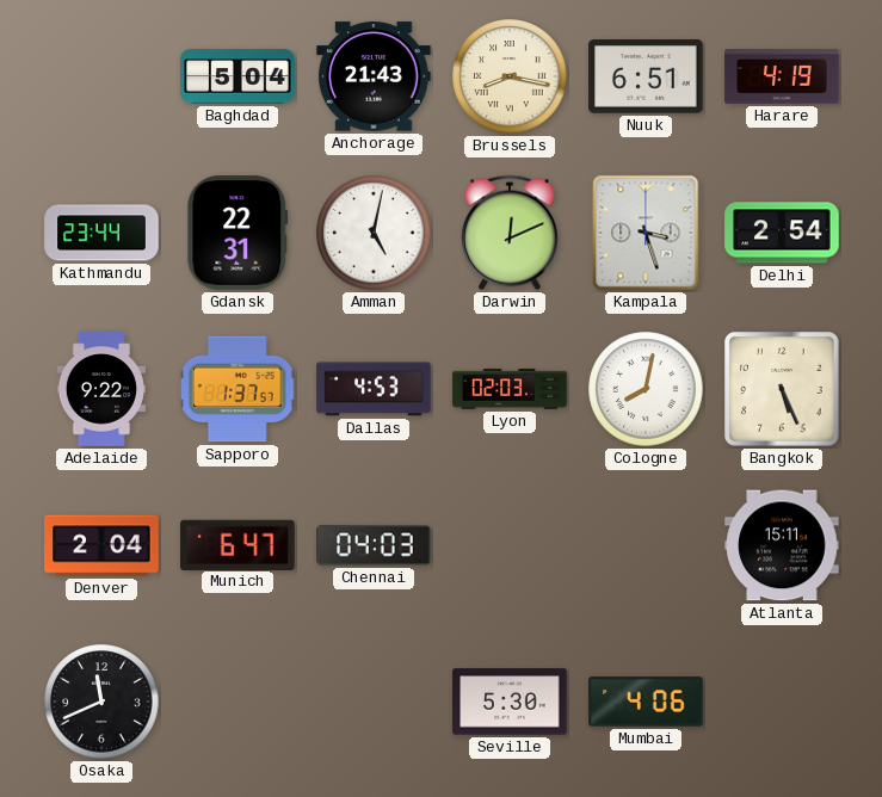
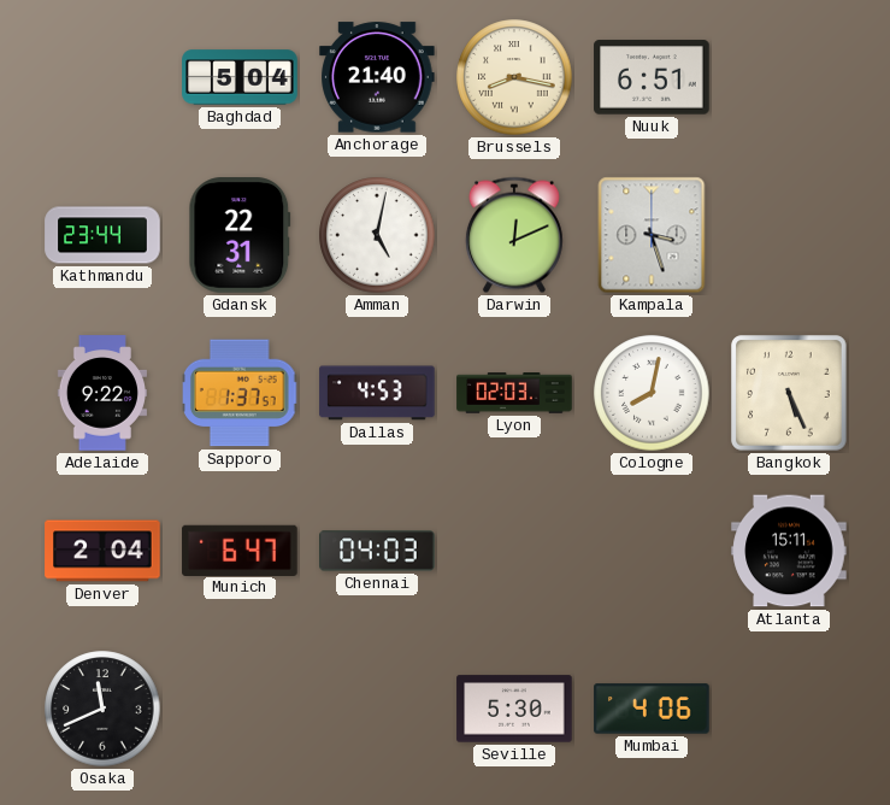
Anchorage: 21:43 -> 21:40
Harare: 4:19 -> none
Delhi: 2:54 -> none
